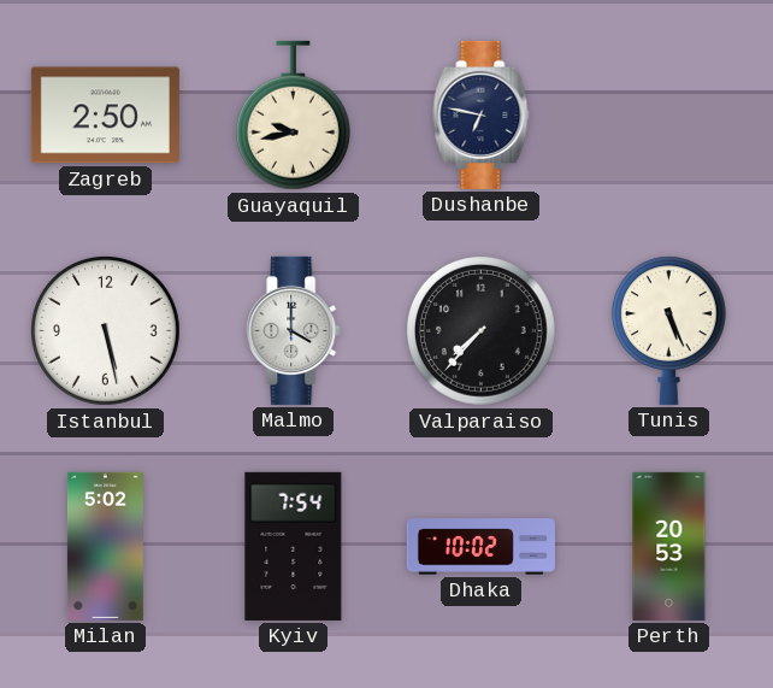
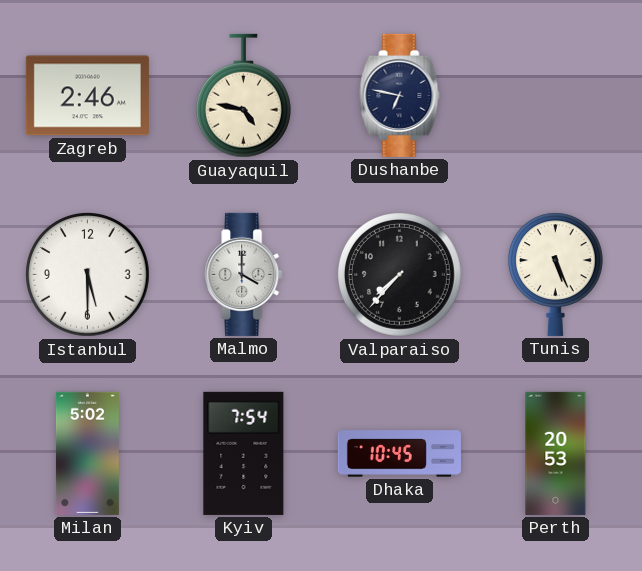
Zagreb: 2:50 -> 2:46
Guayaquil: 9:43 -> 4:47
Istanbul: 5:28 -> 5:30
Dhaka: 10:02 -> 10:45
